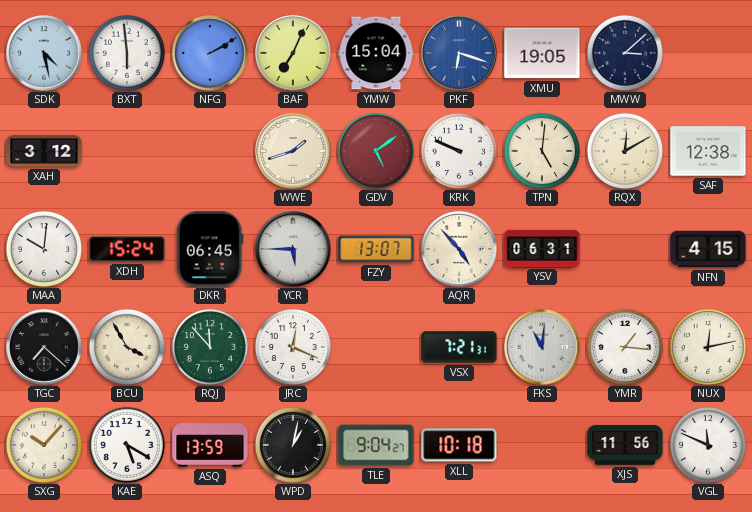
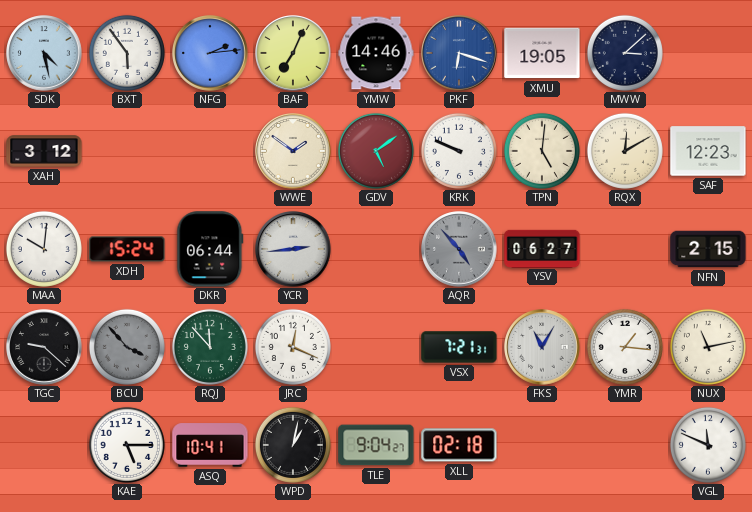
BXT: 5:59 -> 5:54
NFG: 2:10 -> 2:14
YMW: 15:04 -> 14:46
WWE: 1:42 -> 1:51
SAF: 12:38 -> 12:23
DKR: 06:45 -> 06:44
YCR: 5:45 -> 2:44
FZY: 13:07 -> none
AQR dial: cream -> grey
YSV: 06:31 -> 06:27
NFN: 4:15 -> 2:15
TGC: 7:22 -> 9:22
BCU: 3:55 -> 3:53
BCU dial: cream -> grey
FKS: 11:01 -> 11:05
NUX: 12:13 -> 11:13
SXG: 10:07 -> none
KAE: 5:20 -> 5:15
ASQ: 13:59 -> 10:41
XLL: 10:18 -> 02:18
XJS: 11:56 -> none
